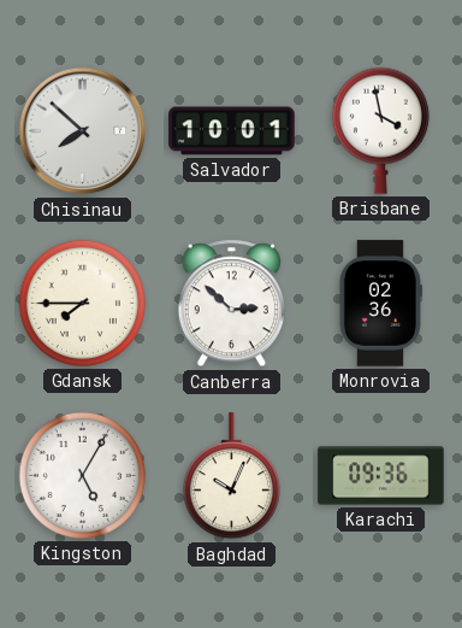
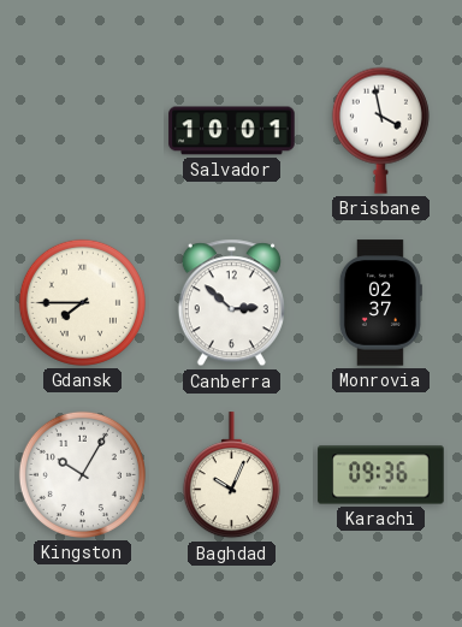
Chisinau: 7:52 -> none
Monrovia: 02:36 -> 02:37
Kingston: 5:05 -> 10:05
